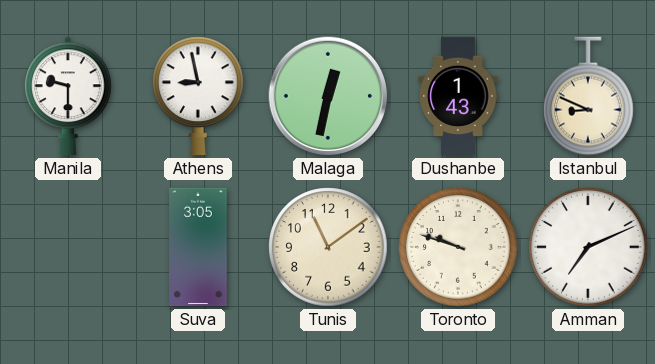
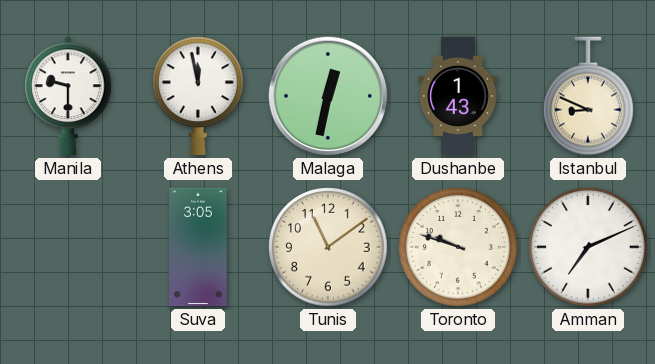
Athens: 8:58 -> 11:58
